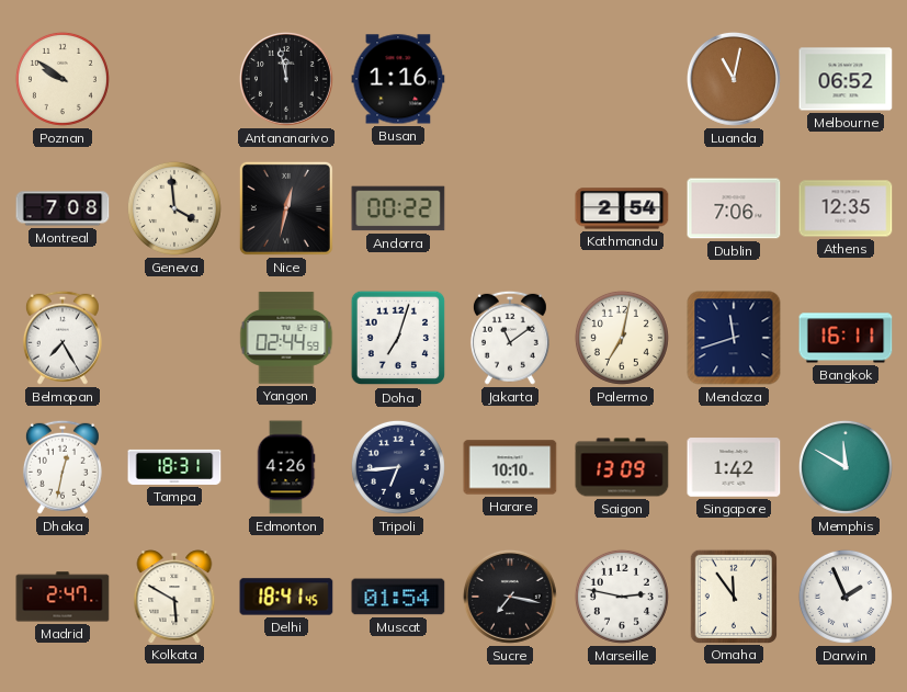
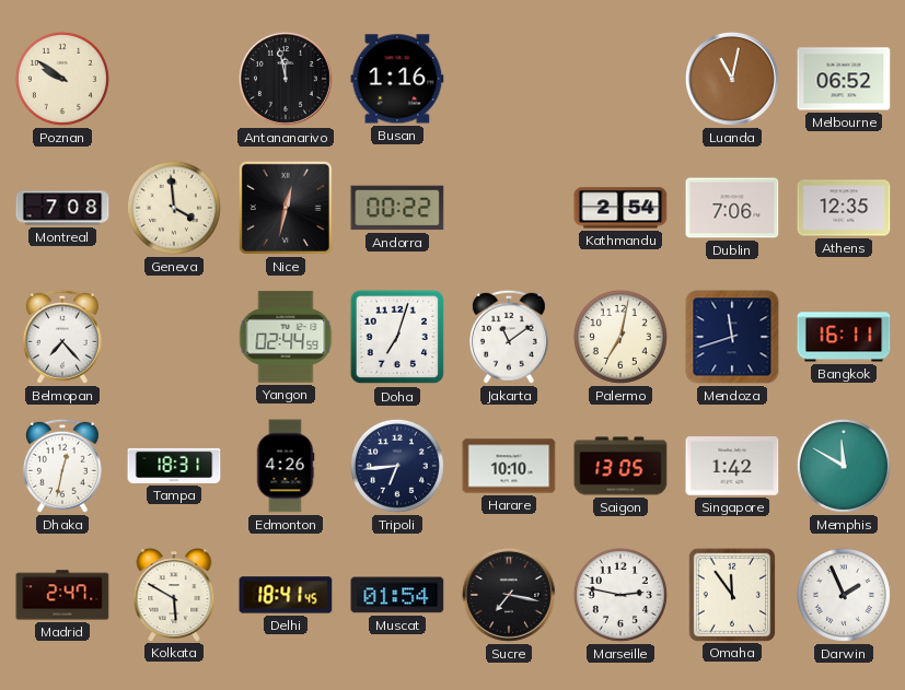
Belmopan: 7:25 -> 7:23
Saigon: 13:09 -> 13:05
